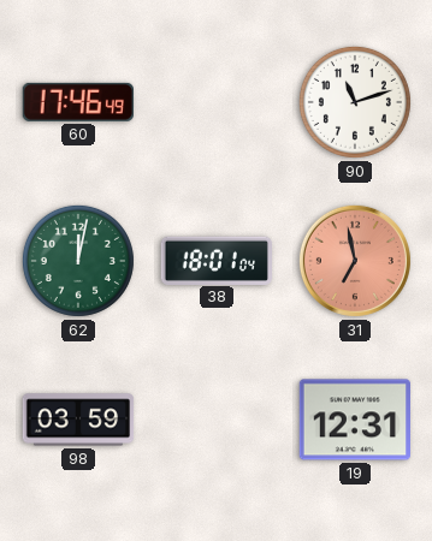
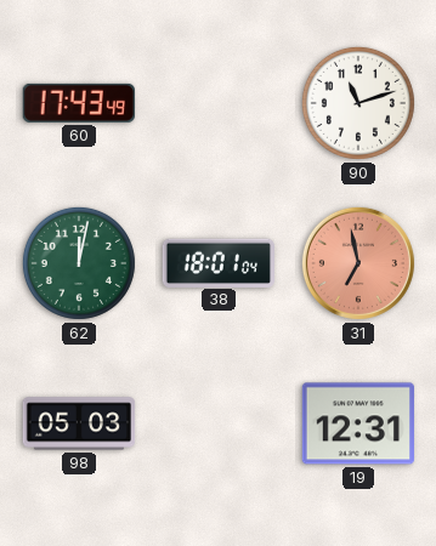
60: 17:46 -> 17:43
98: 03:59 -> 05:03
